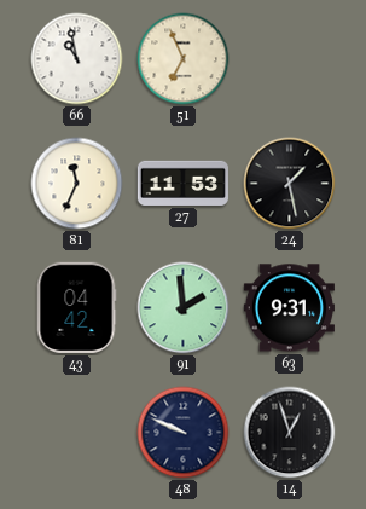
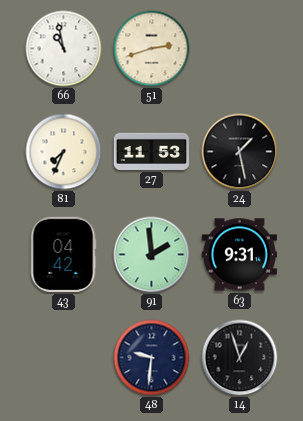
51: 6:56 -> 2:42
81: 11:34 -> 7:34
48: 9:49 -> 9:31
